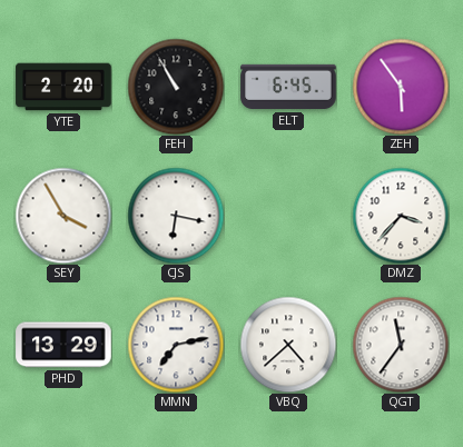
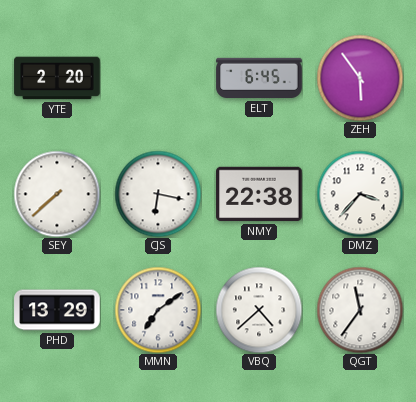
FEH: 10:55 -> none
SEY: 3:55 -> 7:38
NMY: none -> 22:38
MMN: 7:13 -> 7:09
